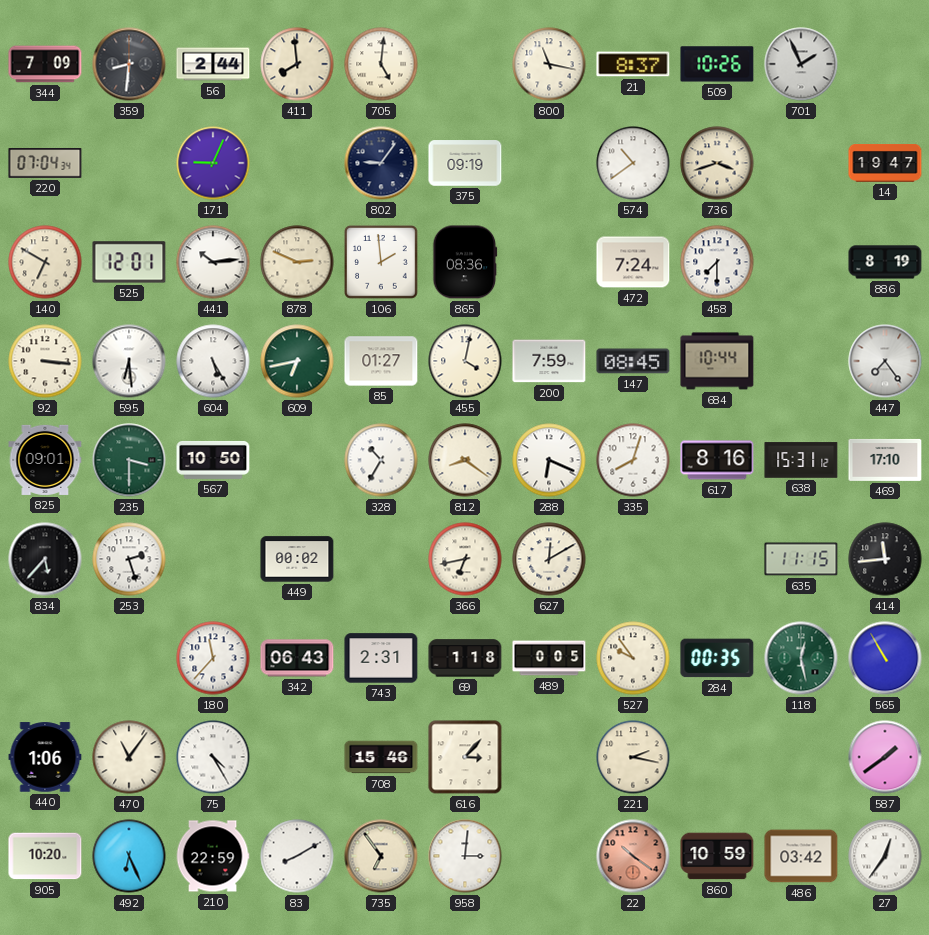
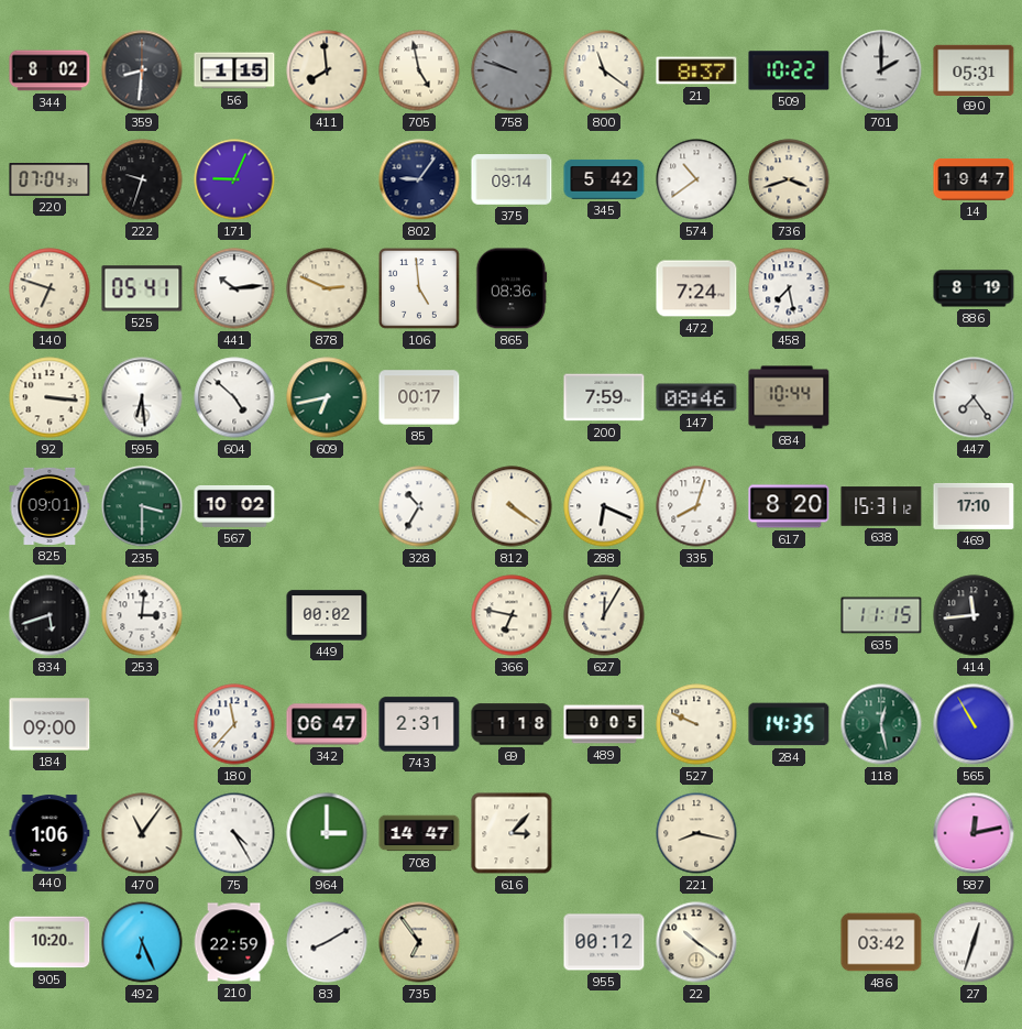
344: 7:09 -> 8:02
56: 2:44 -> 1:15
705: 5:01 -> 4:58
758: none -> 9:48
800: 11:17 -> 11:21
509: 10:26 -> 10:22
701: 1:56 -> 2:00
690: none -> 05:31
222: none -> 9:33
375: 09:19 -> 09:14
345: none -> 5:42
140: 6:50 -> 6:48
525: 12:01 -> 05:41
106: 1:59 -> 4:59
458: 7:30 -> 7:28
604: 5:25 -> 4:52
85: 01:27 -> 00:17
455: 4:02 -> none
147: 08:45 -> 08:46
567: 10:50 -> 10:02
812: 8:21 -> 4:21
617: 8:16 -> 8:20
834: 5:37 -> 5:42
253: 2:27 -> 3:01
366: 6:43 -> 6:47
627: 12:10 -> 12:05
184: none -> 09:00
342: 06:43 -> 06:47
527: 9:54 -> 9:49
284: 00:35 -> 14:35
964: none -> 3:00
708: 15:46 -> 14:47
221: 2:17 -> 8:17
587: 1:39 -> 12:13
958: 3:01 -> none
955: none -> 00:12
22 dial: salmon -> cream
860: 10:59 -> none
27: 12:36 -> 12:33
